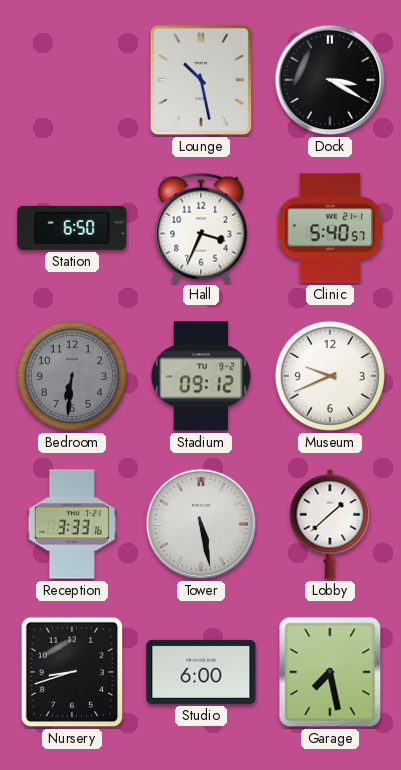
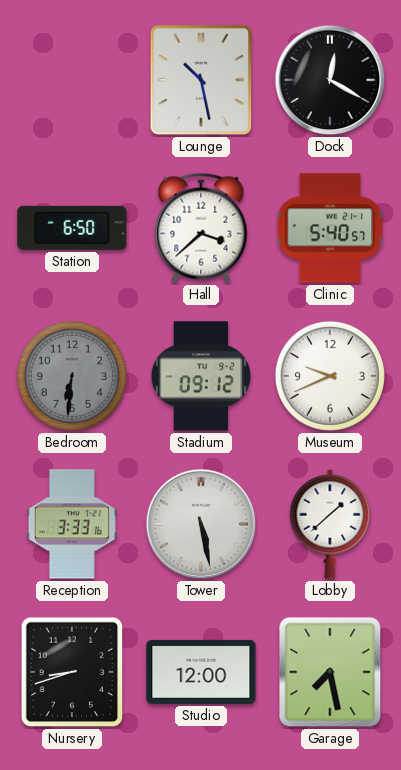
Dock: 3:20 -> 12:20
Hall: 3:34 -> 3:38
Studio: 6:00 -> 12:00
